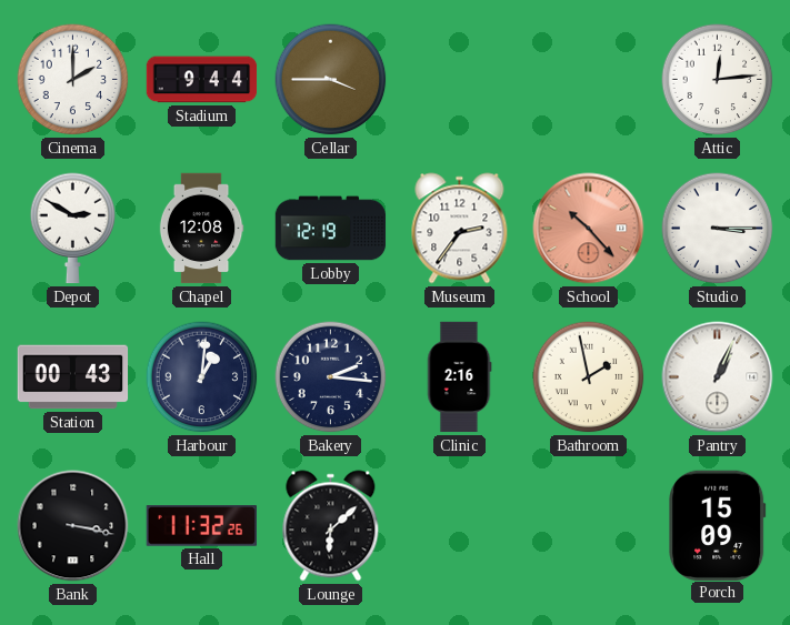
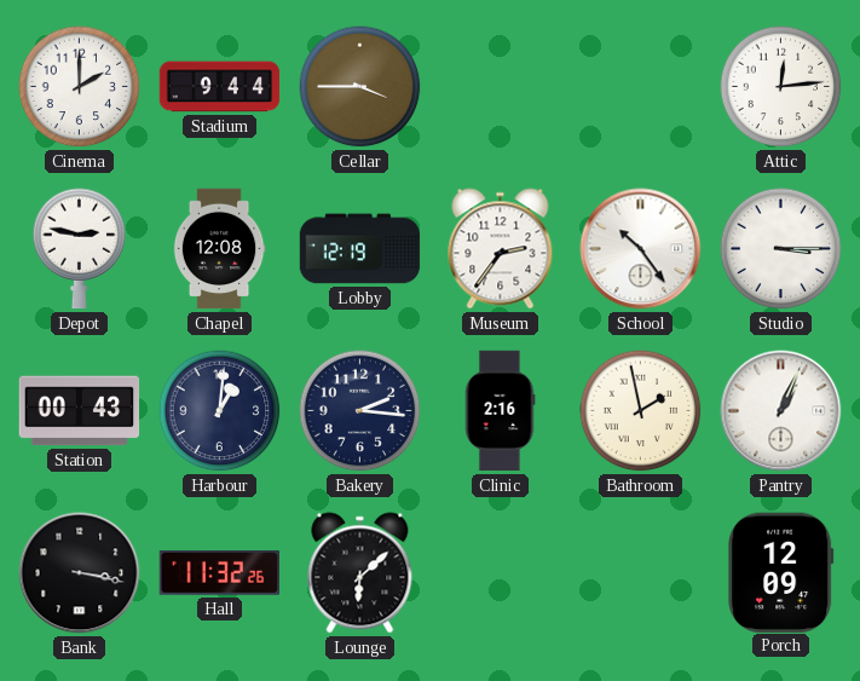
Depot: 2:50 -> 2:47
School: 10:23 -> 10:24
School dial: salmon -> white
Porch: 15:09 -> 12:09
